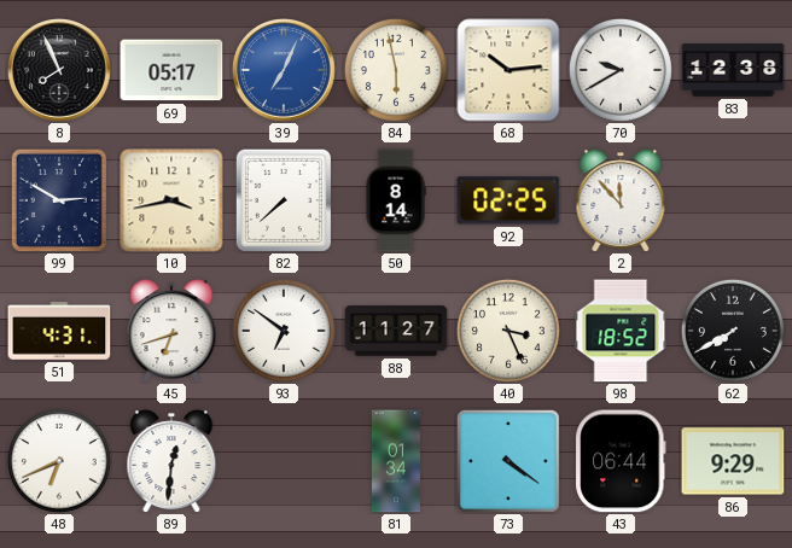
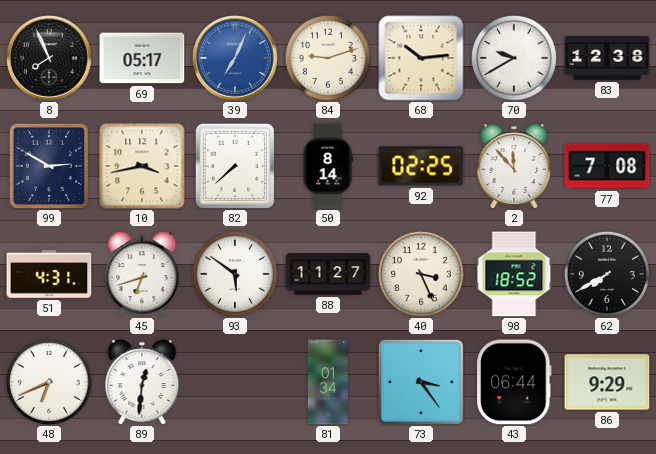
84: 5:58 -> 9:12
77: none -> 7:08
93: 6:51 -> 5:51
73: 4:21 -> 3:24
